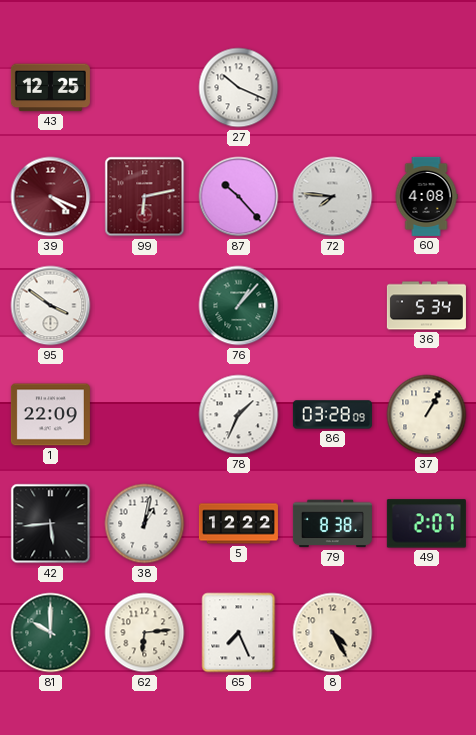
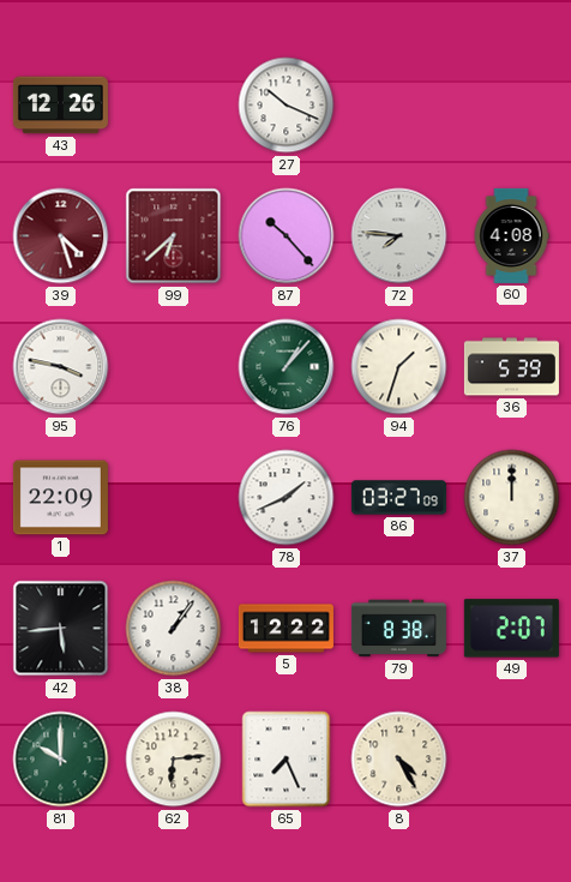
43: 12:25 -> 12:26
39: 4:19 -> 4:27
99: 6:13 -> 6:38
95: 3:51 -> 3:47
94: none -> 1:33
36: 5:34 -> 5:39
78: 1:34 -> 1:41
86: 03:28 -> 03:27
37: 1:05 -> 12:00
38: 1:02 -> 1:06
